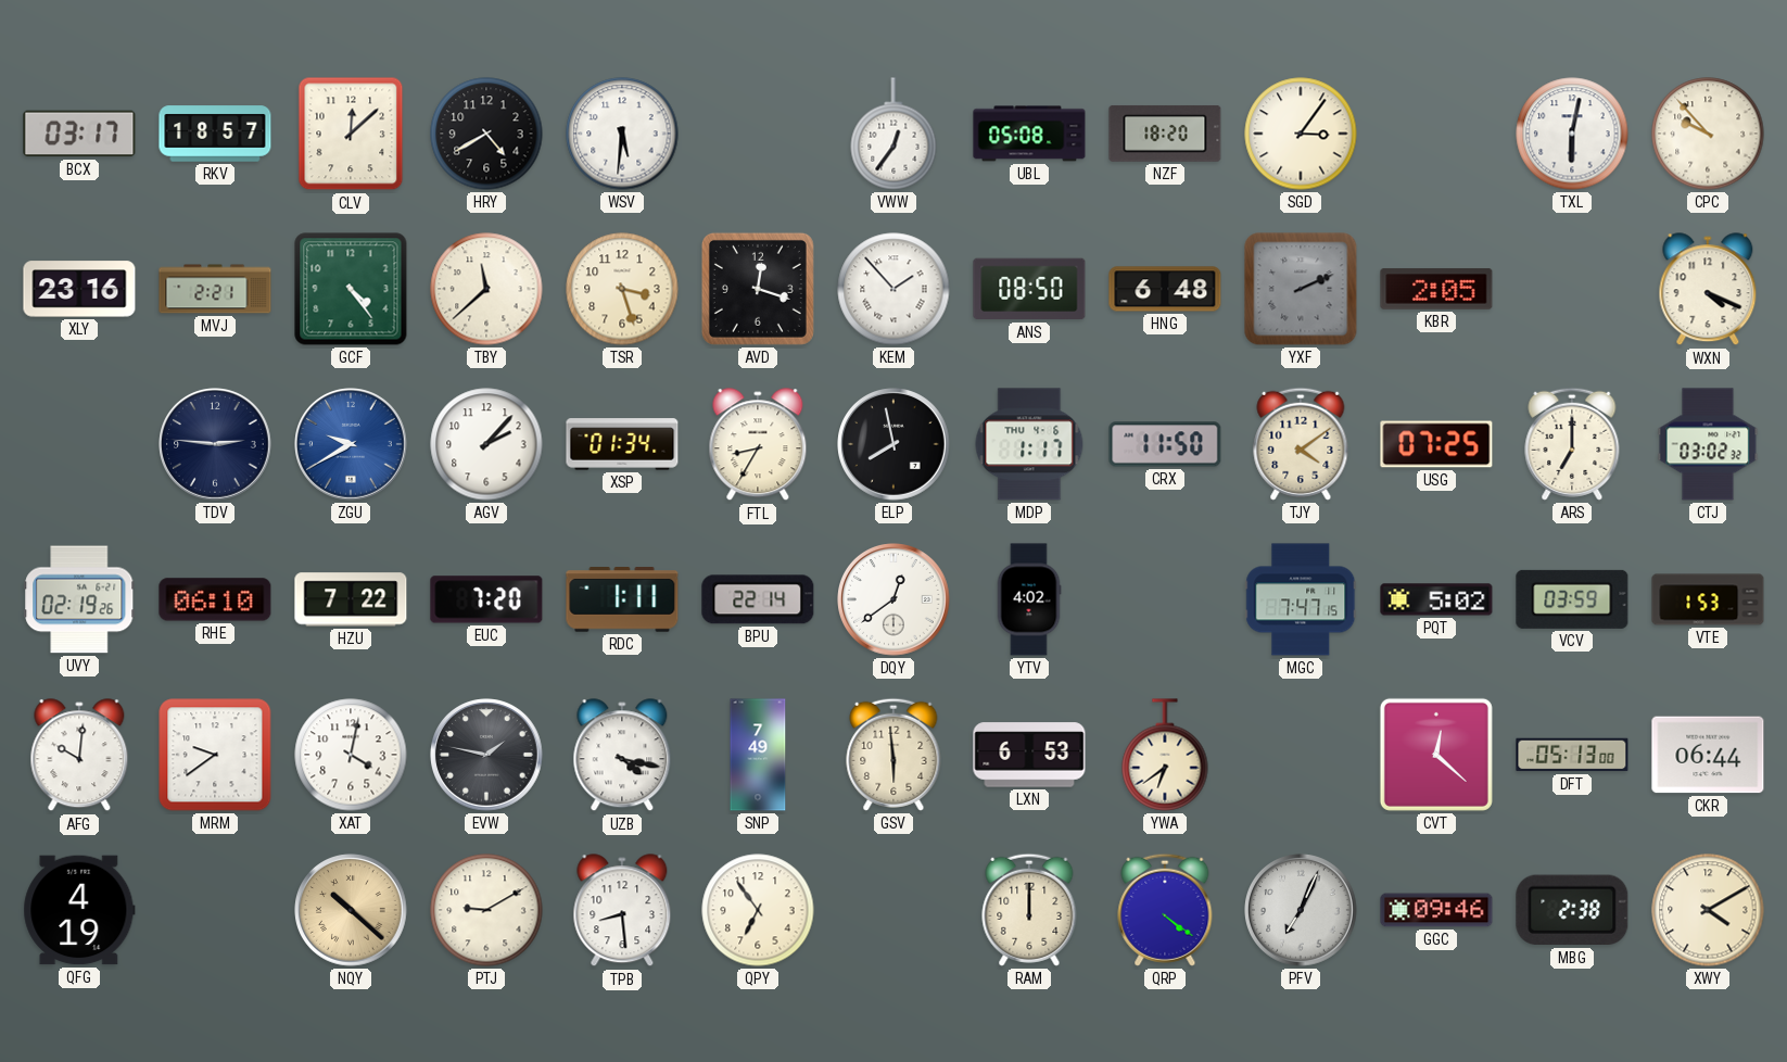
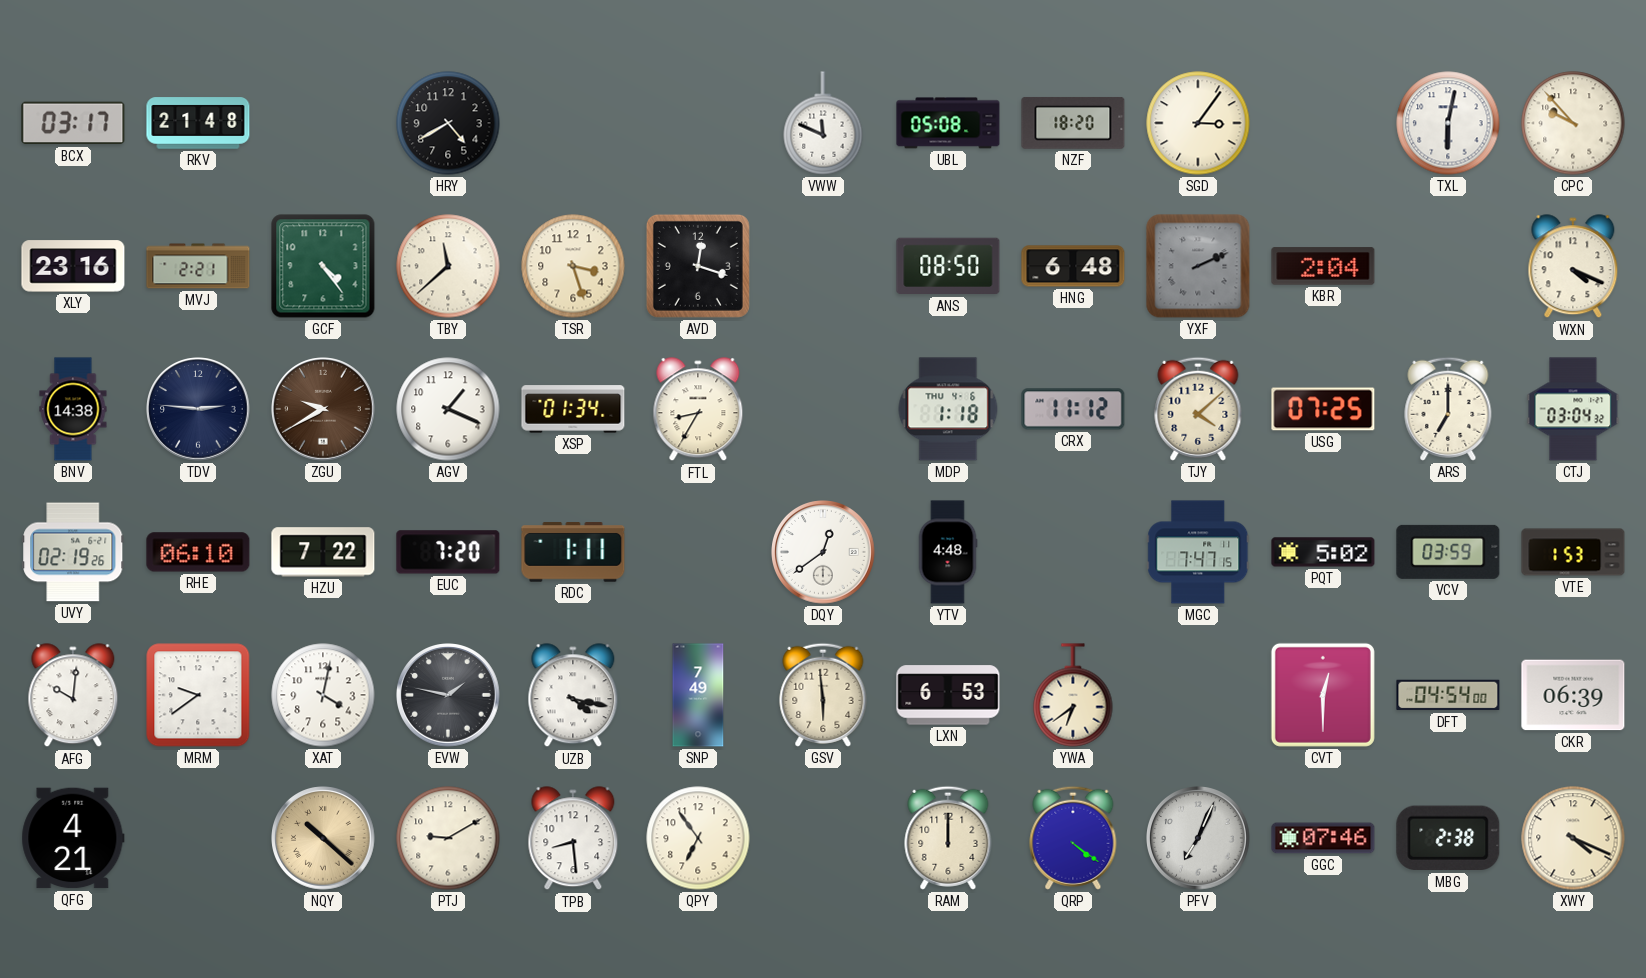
RKV: 18:57 -> 21:48
CLV: 12:08 -> none
WSV: 5:31 -> none
VWW: 12:36 -> 11:49
KEM: 1:53 -> none
KBR: 2:05 -> 2:04
BNV: none -> 14:38
ZGU dial: blue -> brown
AGV: 2:07 -> 1:19
ELP: 7:58 -> none
MDP: 1:17 -> 1:18
CRX: 11:50 -> 11:12
TJY: 4:09 -> 4:08
CTJ: 03:02 -> 03:04
BPU: 22:14 -> none
YTV: 4:02 -> 4:48
CVT: 12:22 -> 12:30
DFT: 05:13 -> 04:54
CKR: 06:44 -> 06:39
QFG: 4:19 -> 4:21
GGC: 09:46 -> 07:46
XWY: 4:10 -> 4:19
